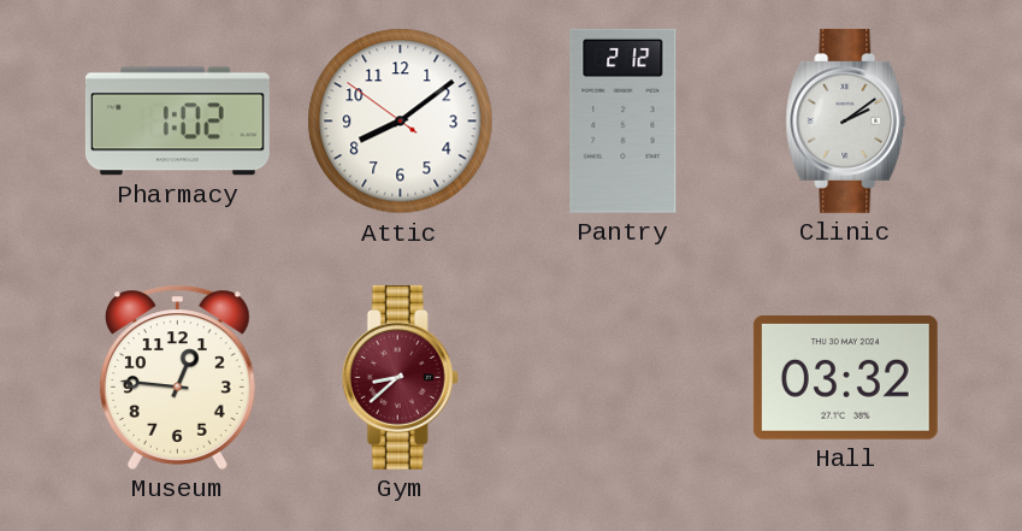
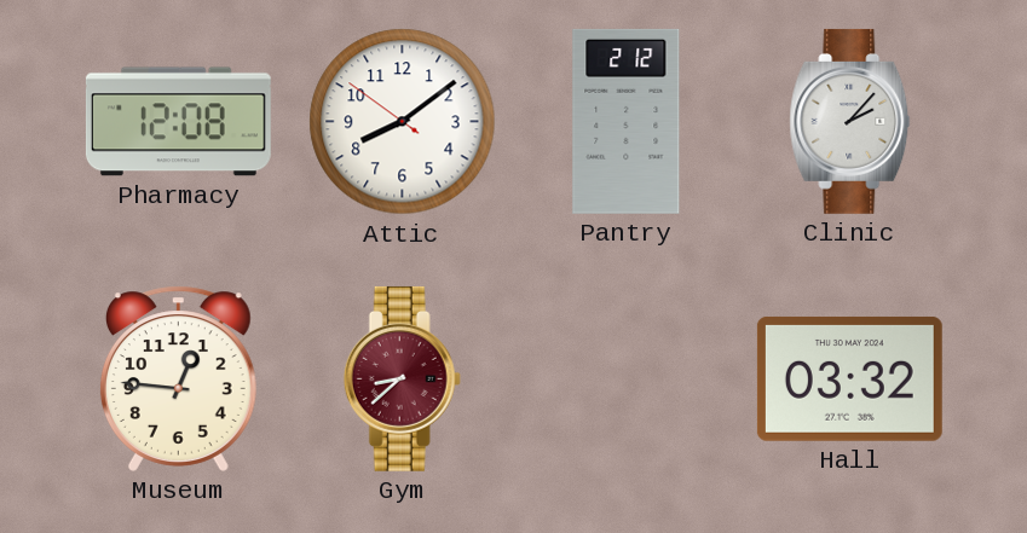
Pharmacy: 1:02 -> 12:08
Clinic: 2:09 -> 2:07
